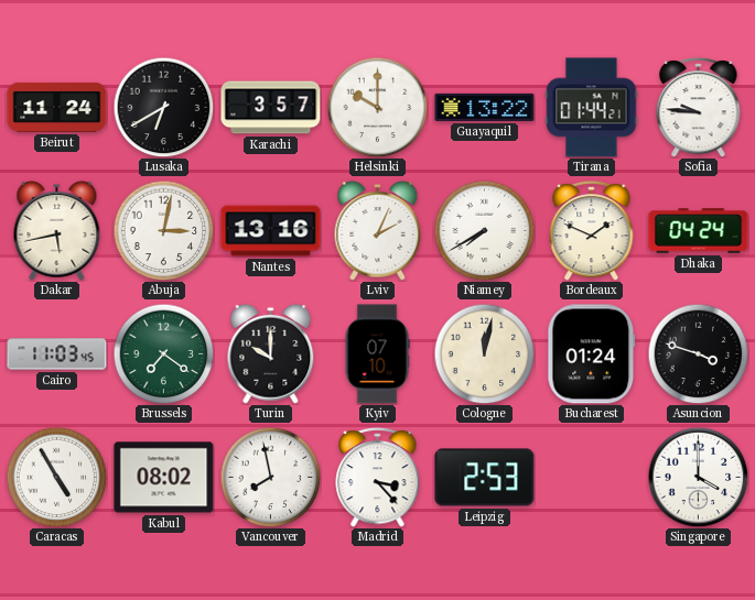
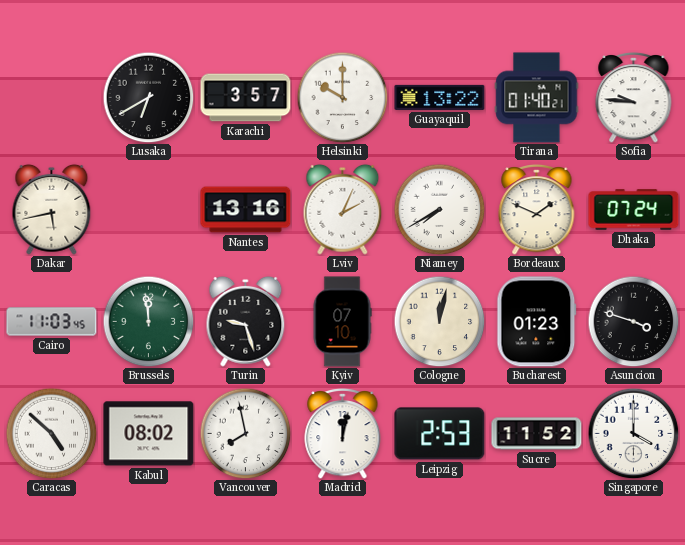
Beirut: 11:24 -> none
Tirana: 01:44 -> 01:40
Abuja: 3:02 -> none
Dhaka: 04:24 -> 07:24
Brussels: 7:21 -> 11:59
Turin: 10:00 -> 9:27
Bucharest: 01:24 -> 01:23
Caracas: 4:55 -> 4:52
Madrid: 3:23 -> 12:02
Sucre: none -> 11:52
